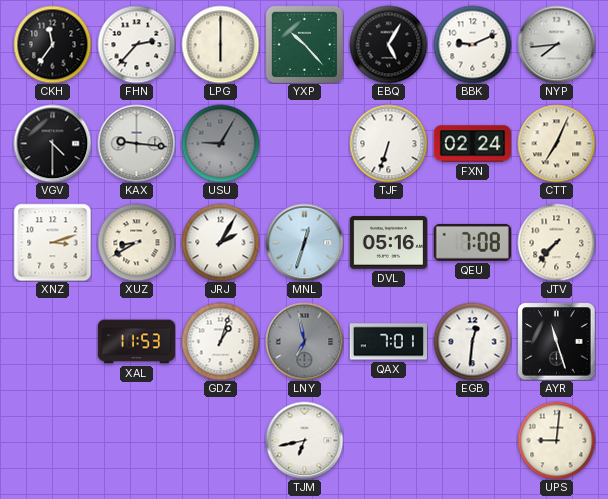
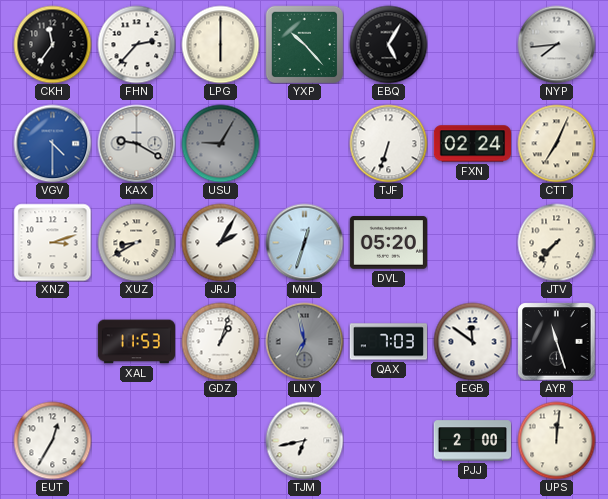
BBK: 9:11 -> none
VGV dial: black -> blue
KAX: 9:16 -> 9:20
DVL: 05:16 -> 05:20
QEU: 7:08 -> none
QAX: 7:01 -> 7:03
EGB: 12:31 -> 11:51
EUT: none -> 12:35
PJJ: none -> 2:00
UPS: 9:01 -> 12:01
